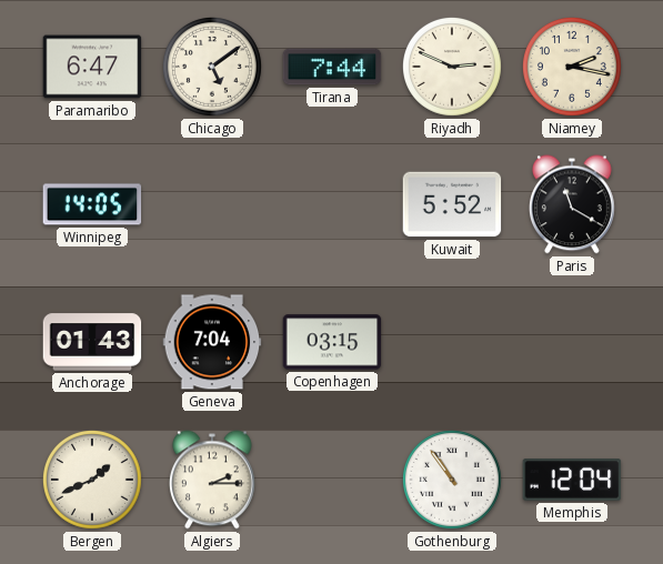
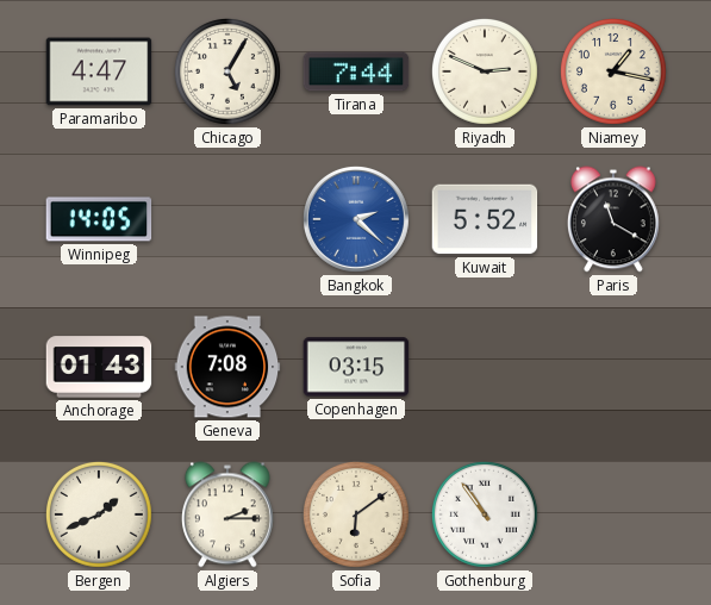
Paramaribo: 6:47 -> 4:47
Chicago: 5:09 -> 5:05
Niamey: 2:17 -> 1:17
Bangkok: none -> 2:22
Geneva: 7:04 -> 7:08
Sofia: none -> 6:09
Memphis: 12:04 -> none
